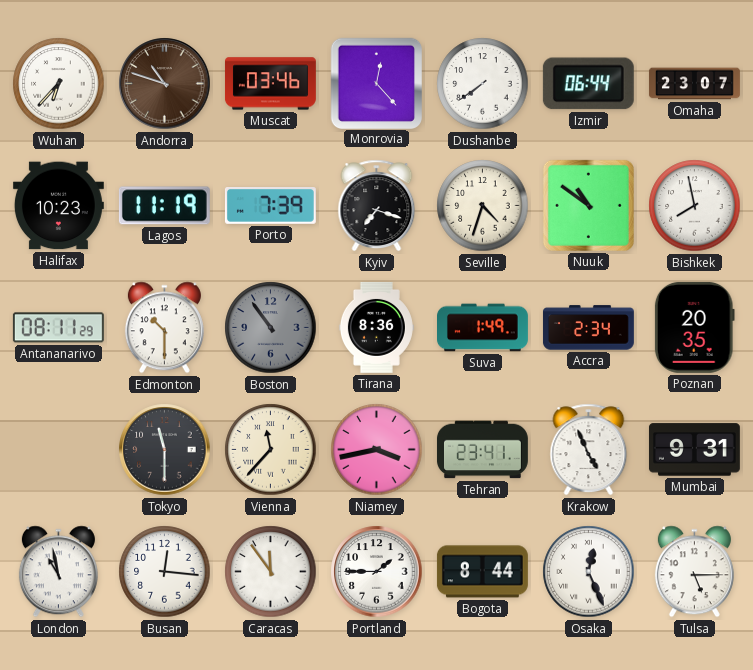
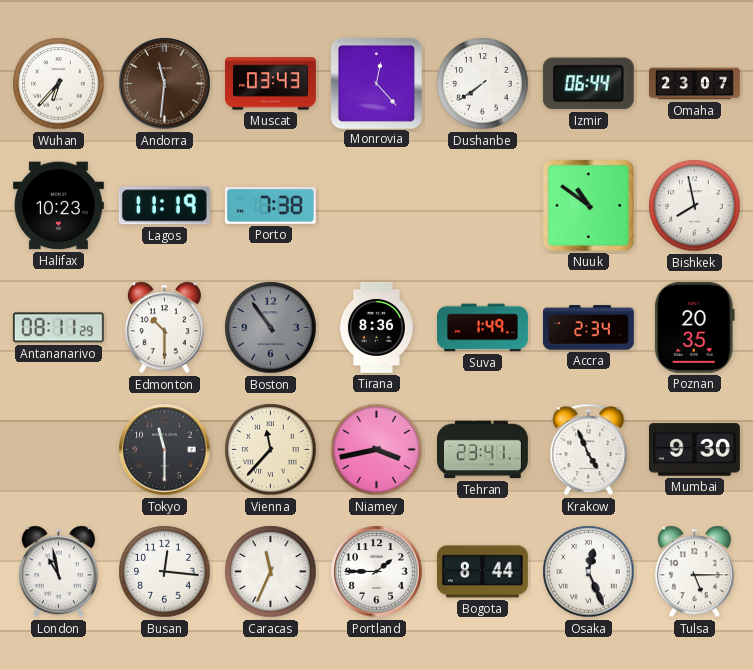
Andorra: 10:48 -> 11:31
Muscat: 03:46 -> 03:43
Porto: 7:39 -> 7:38
Kyiv: 7:18 -> none
Seville: 4:33 -> none
Mumbai: 9:31 -> 9:30
Caracas: 11:54 -> 11:34
